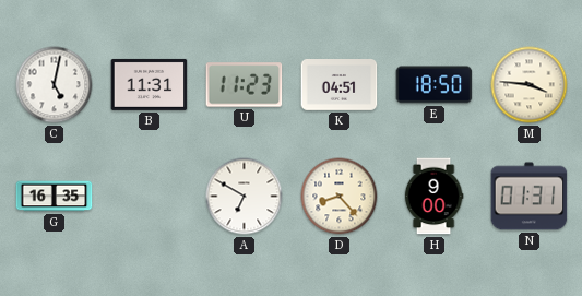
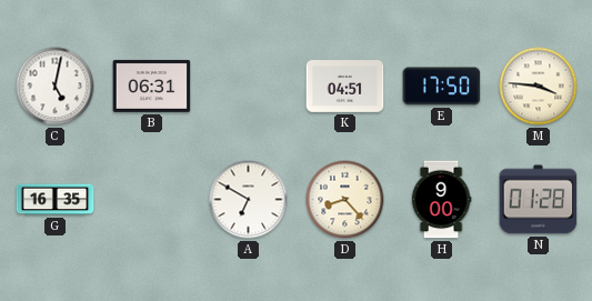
B: 11:31 -> 06:31
U: 11:23 -> none
E: 18:50 -> 17:50
N: 01:31 -> 01:28
